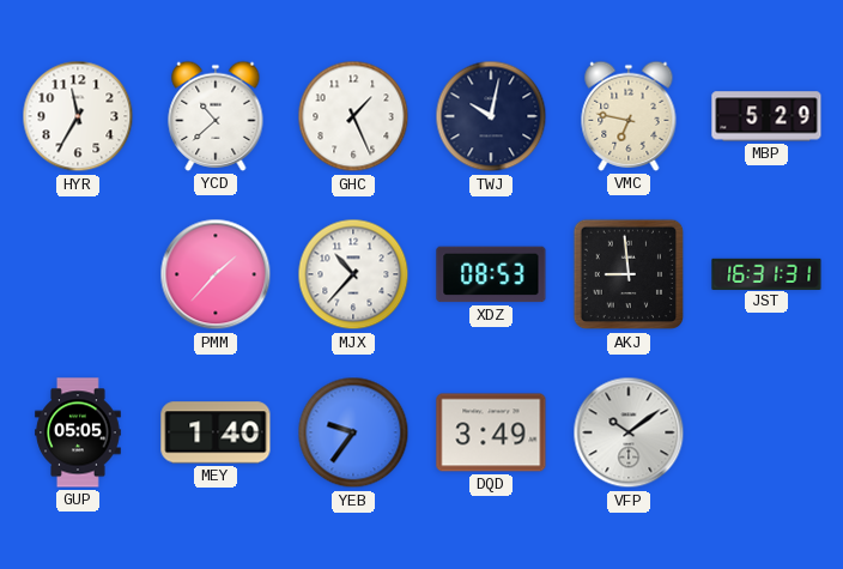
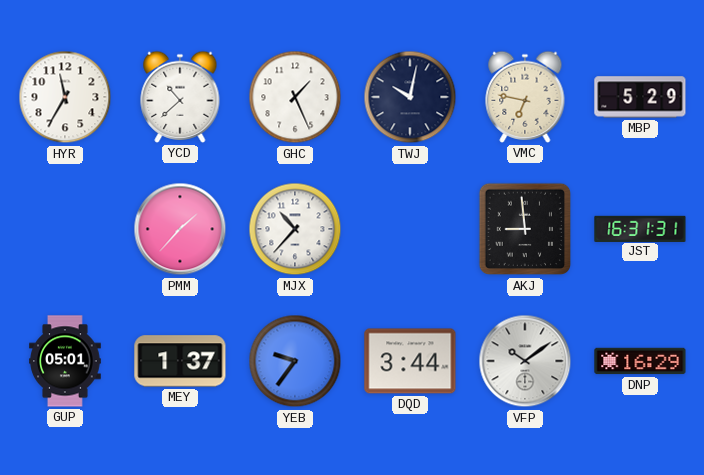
XDZ: 08:53 -> none
GUP: 05:05 -> 05:01
MEY: 1:40 -> 1:37
DQD: 3:49 -> 3:44
DNP: none -> 16:29
